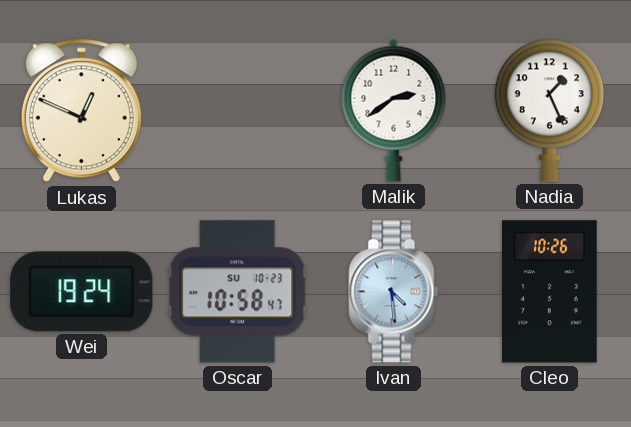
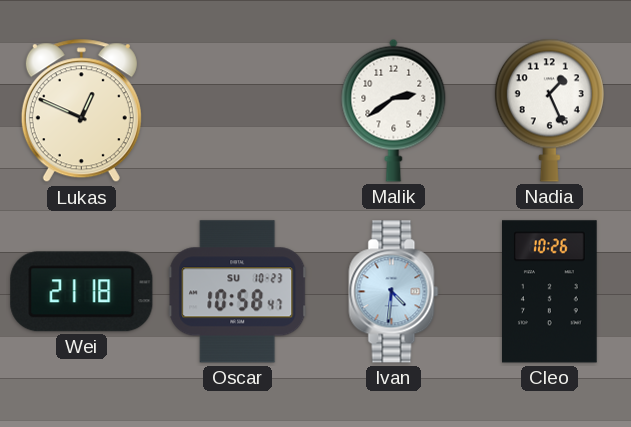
Wei: 19:24 -> 21:18
Ivan: 4:29 -> 4:31
